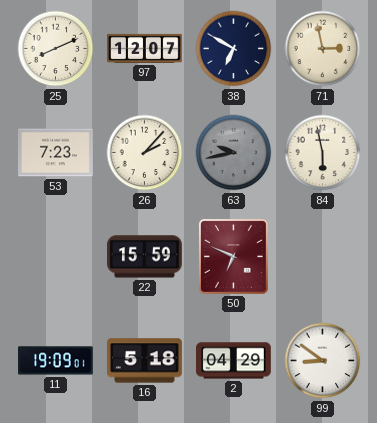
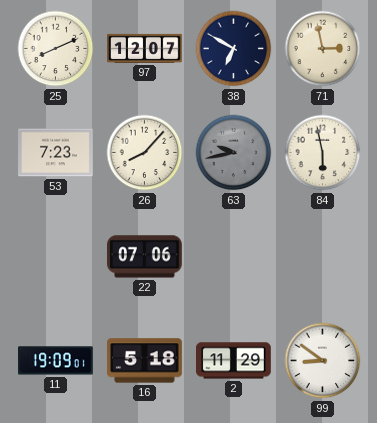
26: 2:07 -> 8:07
22: 15:59 -> 07:06
50: 6:49 -> none
2: 04:29 -> 11:29
